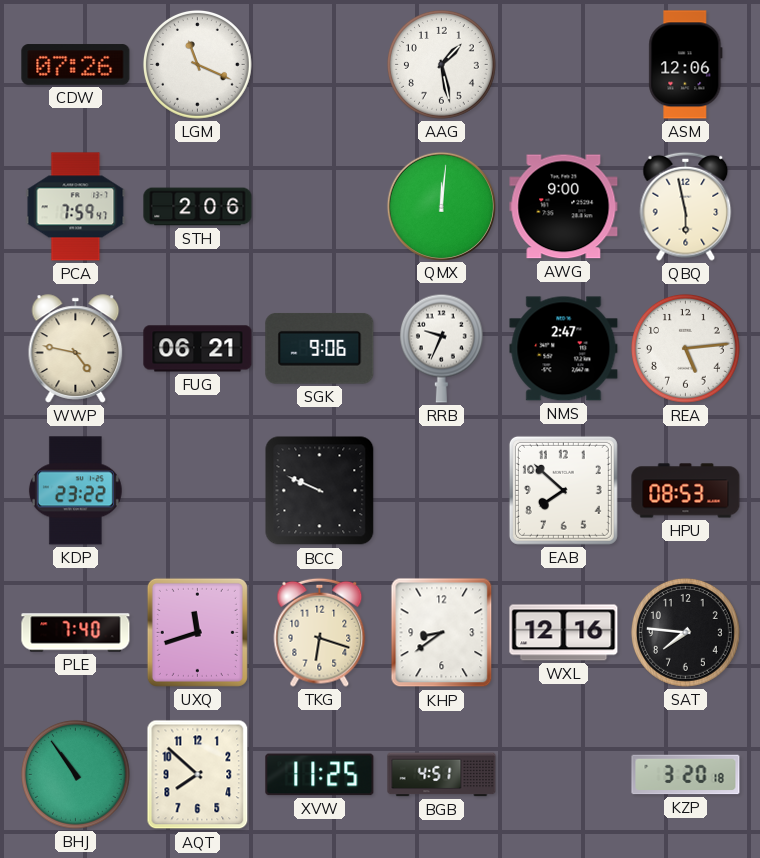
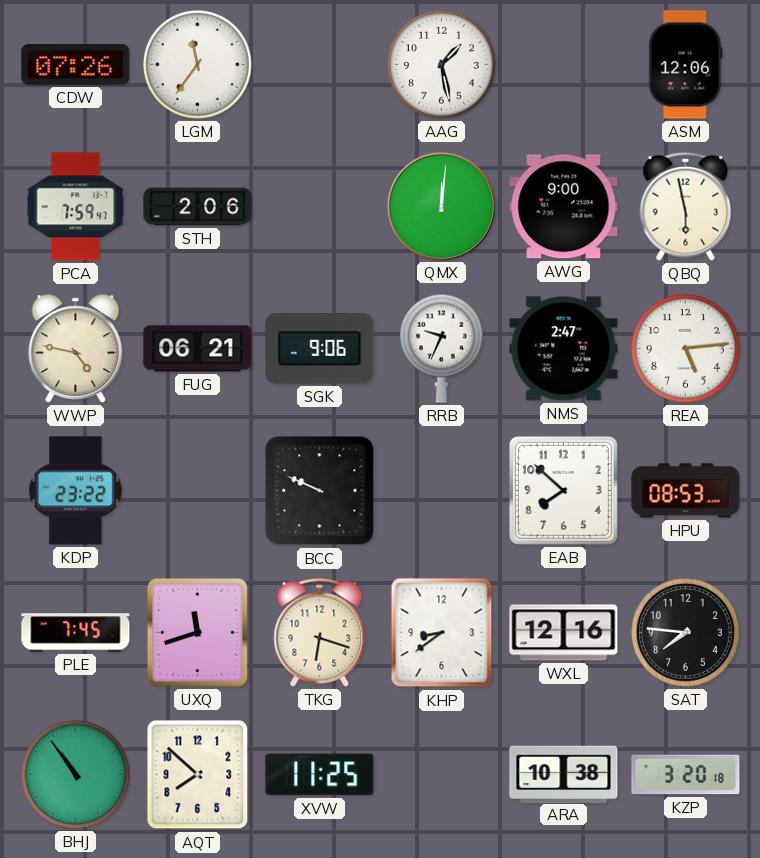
LGM: 11:19 -> 11:36
PLE: 7:40 -> 7:45
BGB: 4:51 -> none
ARA: none -> 10:38
